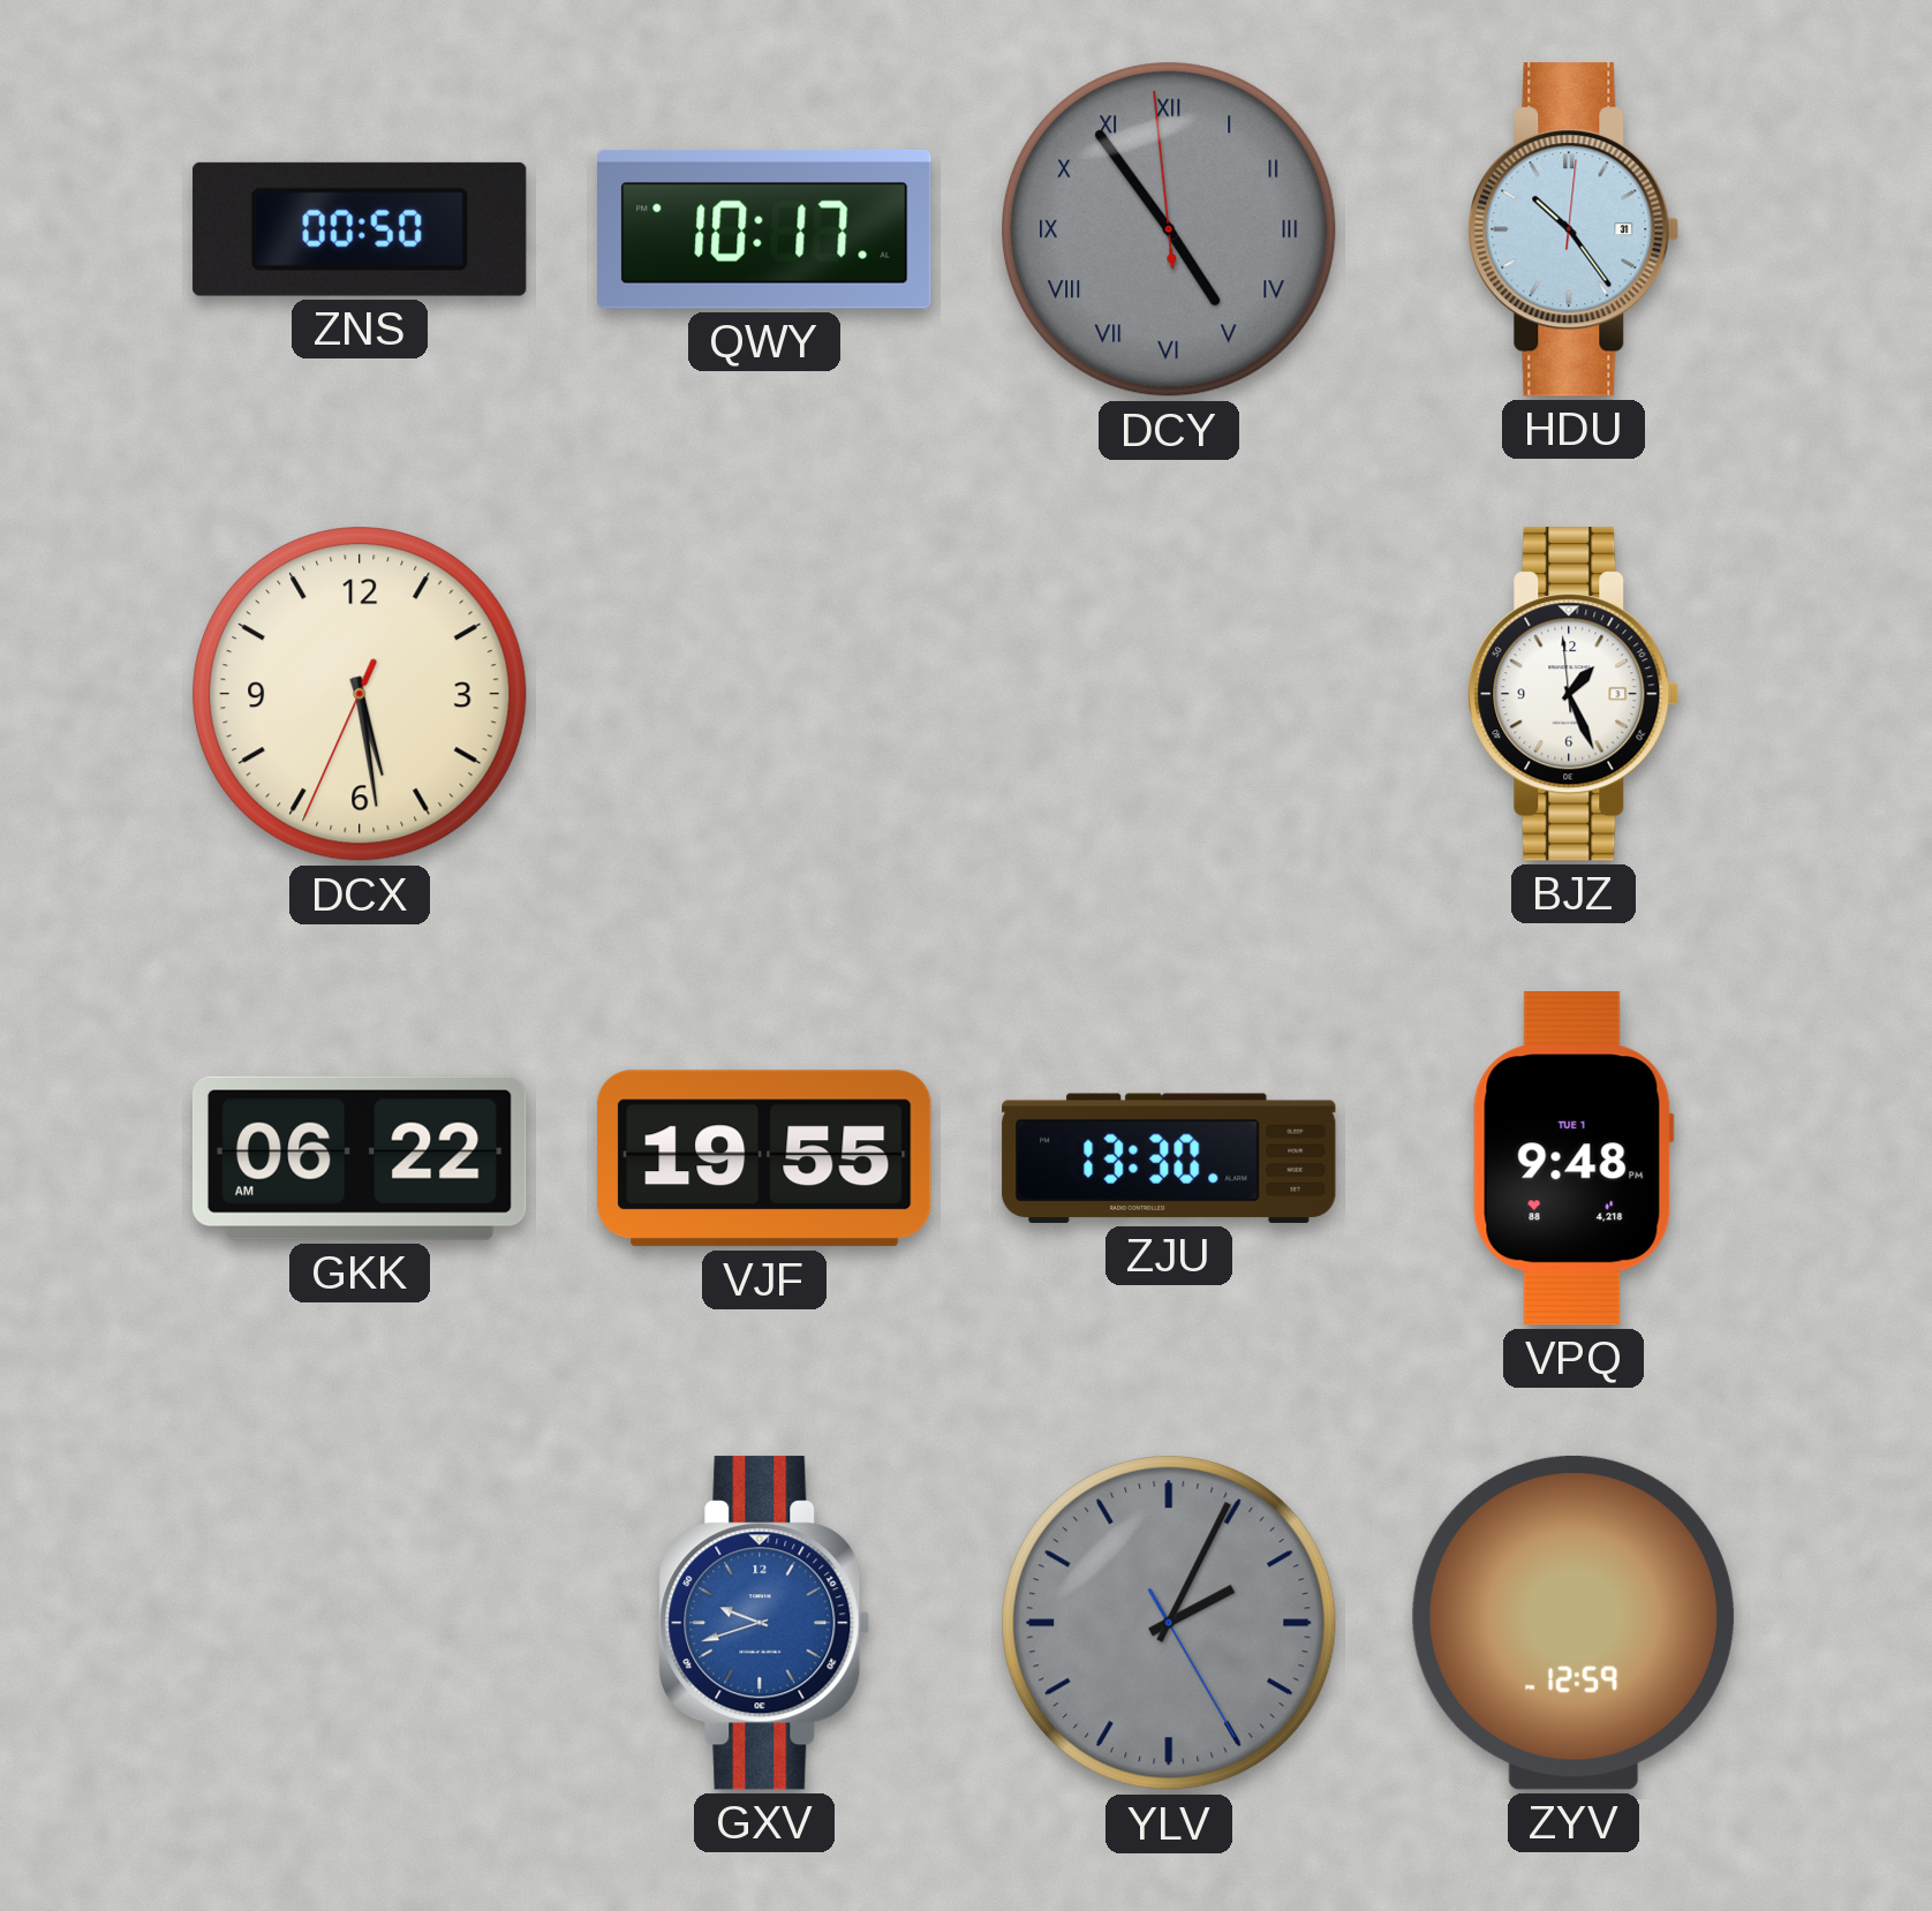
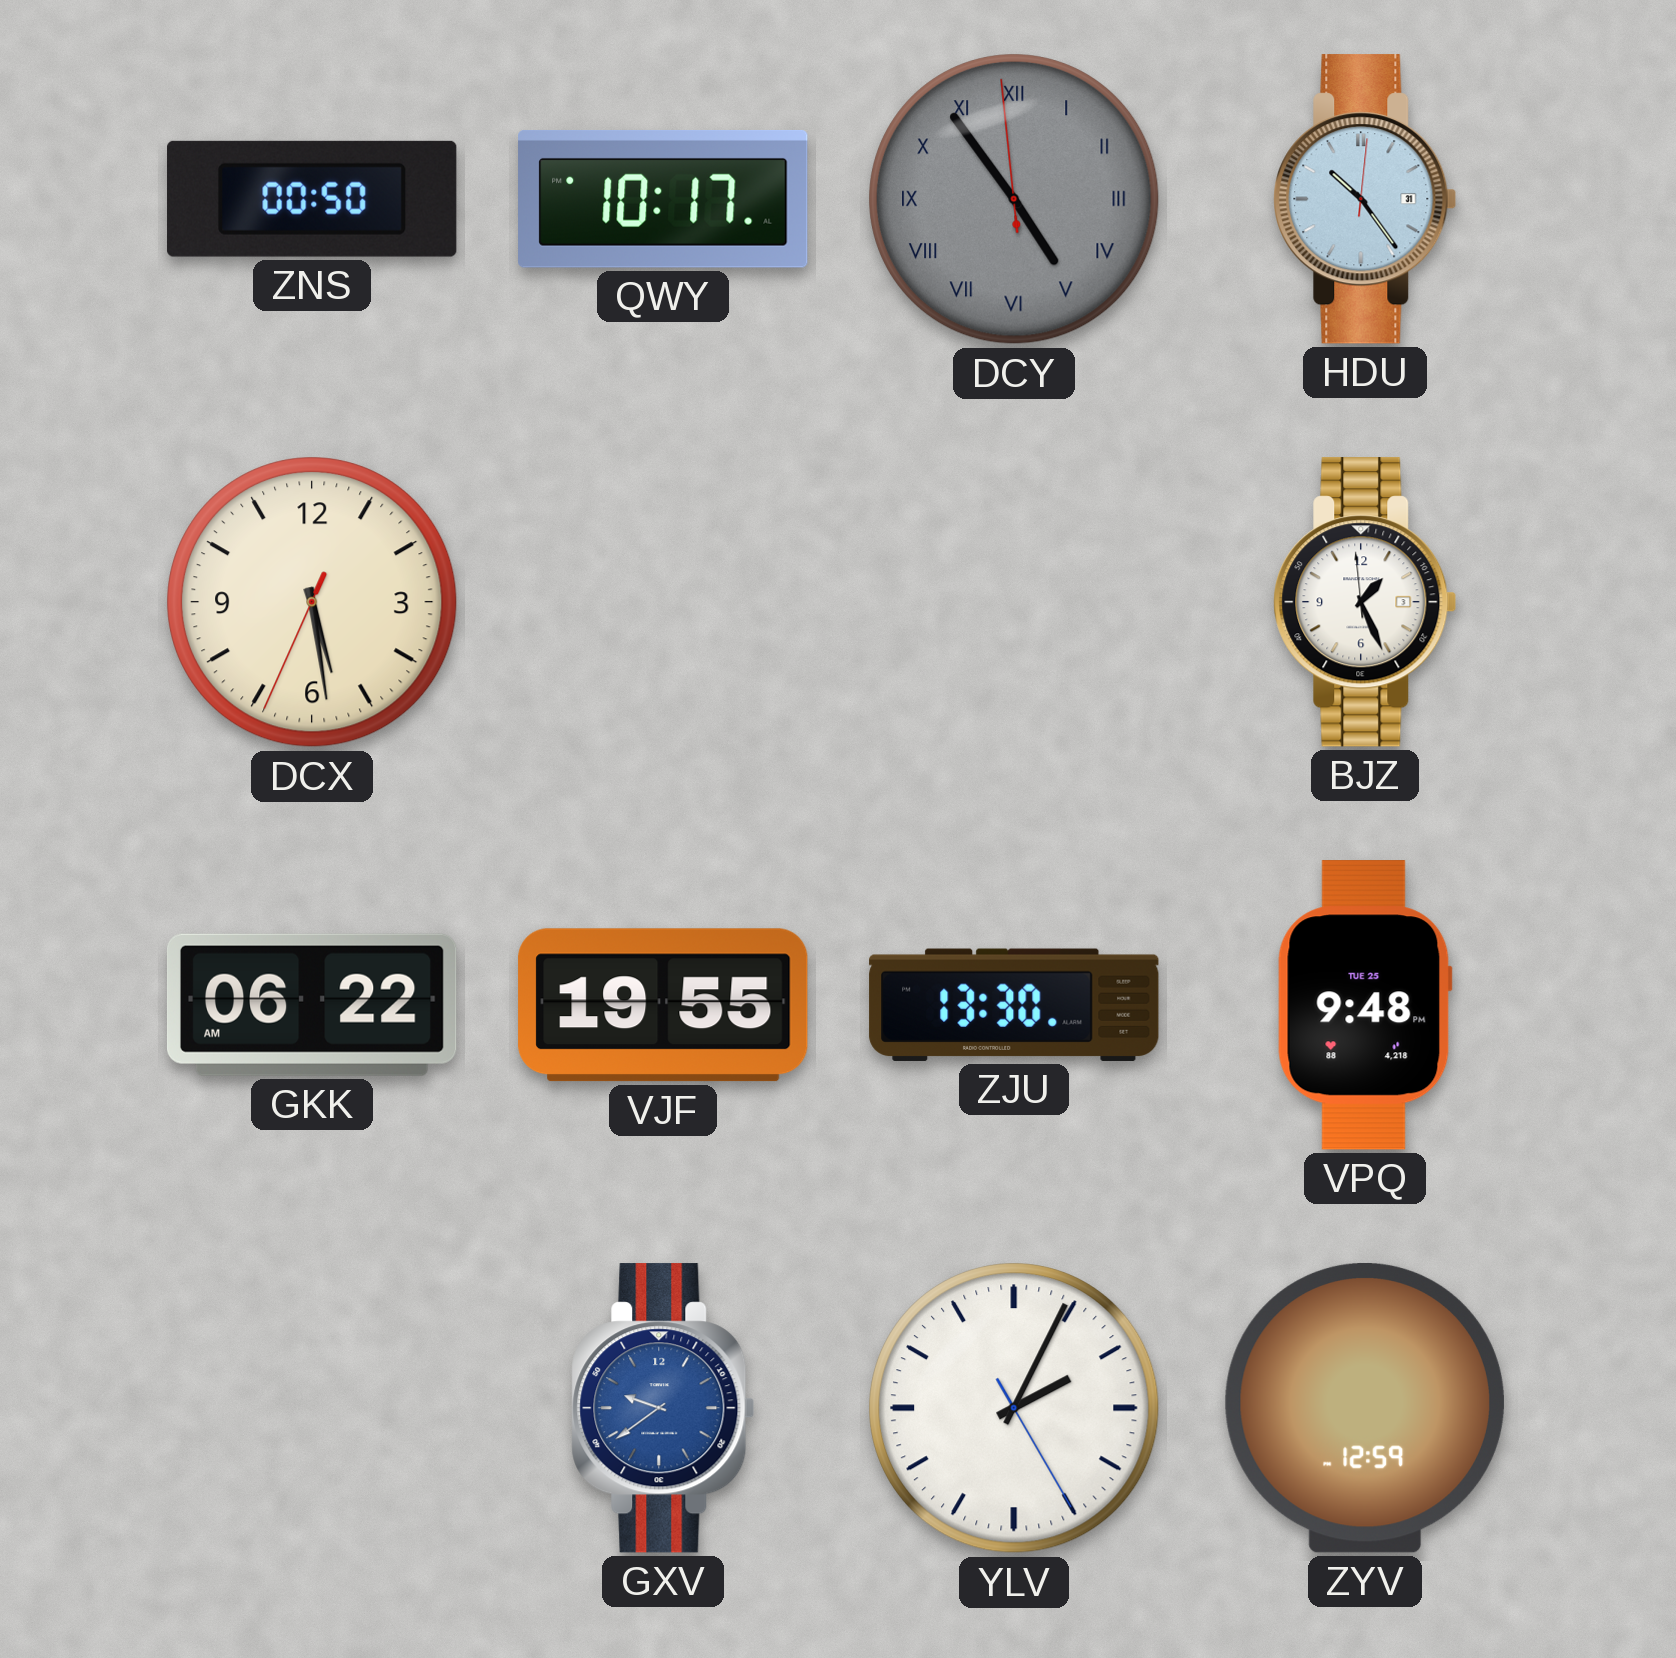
VPQ date: TUE 1 -> TUE 25
GXV: 9:42 -> 9:39
YLV dial: grey -> white
